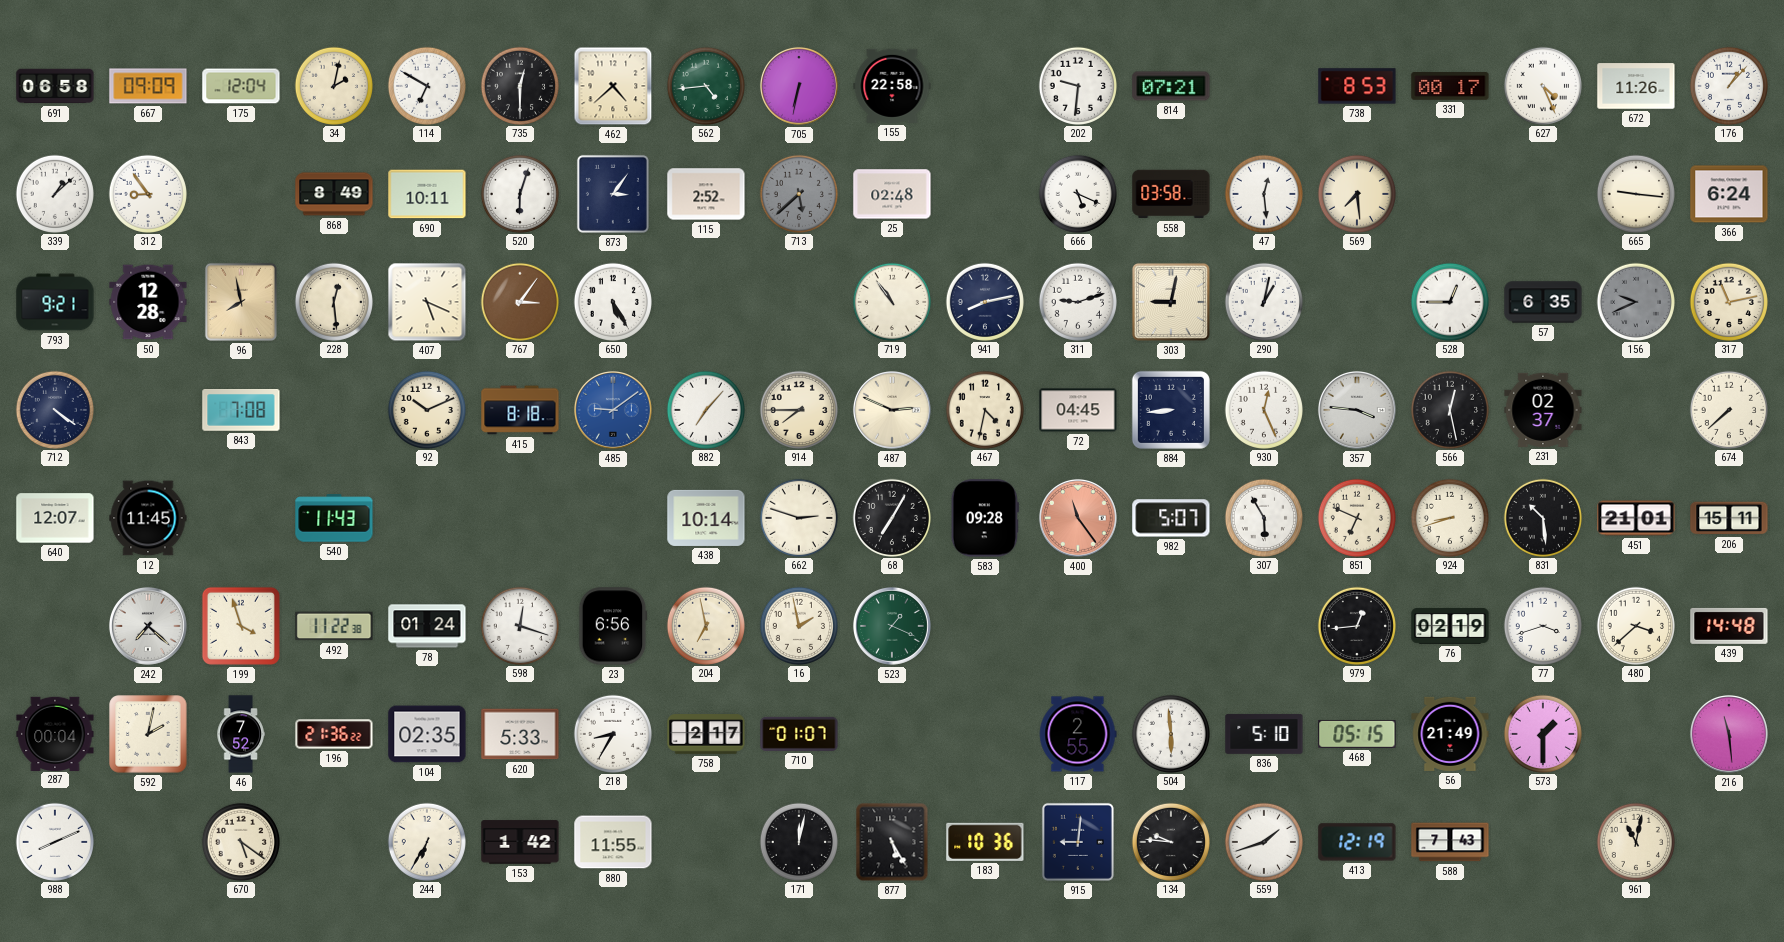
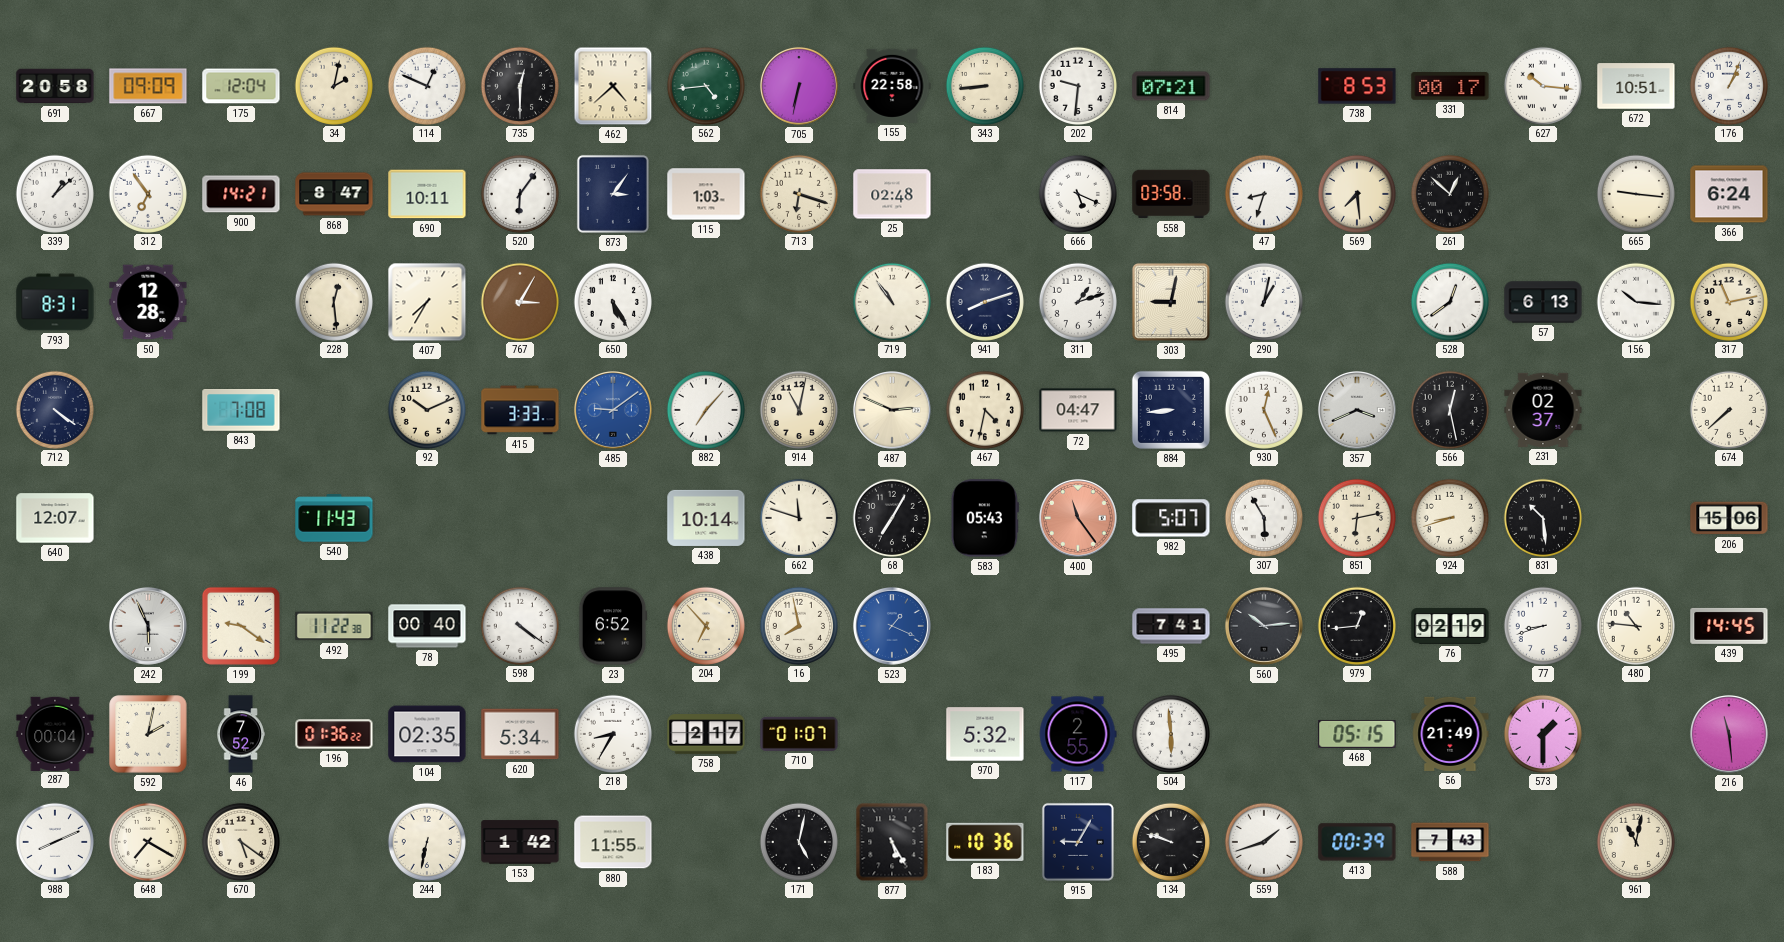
691: 06:58 -> 20:58
114: 6:50 -> 12:49
343: none -> 8:44
627: 4:26 -> 10:16
672: 11:26 -> 10:51
176: 1:07 -> 1:04
312: 8:54 -> 6:54
900: none -> 14:21
868: 8:49 -> 8:47
520: 6:03 -> 6:06
115: 2:52 -> 1:03
713: 5:38 -> 6:18
713 dial: grey -> cream
47: 12:29 -> 8:33
261: none -> 12:52
793: 9:21 -> 8:31
96: 7:58 -> none
407: 5:19 -> 7:35
767: 3:06 -> 3:05
941: 8:13 -> 8:12
311: 9:12 -> 1:12
528: 12:45 -> 12:39
57: 6:35 -> 6:13
156: 9:41 -> 10:16
156 dial: grey -> white
415: 8:18 -> 3:33
914: 7:45 -> 11:02
72: 04:45 -> 04:47
357: 3:46 -> 3:41
12: 11:45 -> none
662: 2:48 -> 11:48
583: 09:28 -> 05:43
851: 6:49 -> 6:13
451: 21:01 -> none
206: 15:11 -> 15:06
242: 7:22 -> 5:56
199: 3:57 -> 9:21
78: 01:24 -> 00:40
598: 12:18 -> 4:21
23: 6:56 -> 6:52
204: 6:58 -> 6:53
16: 1:58 -> 7:58
523 dial: green -> blue
495: none -> 7:41
560: none -> 10:14
77: 3:42 -> 8:42
480: 3:38 -> 10:46
439: 14:48 -> 14:45
196: 21:36 -> 01:36
620: 5:33 -> 5:34
970: none -> 5:32
836: 5:10 -> none
648: none -> 7:20
244: 6:35 -> 6:32
171: 12:02 -> 5:02
915: 9:01 -> 9:05
134: 9:46 -> 9:48
413: 12:19 -> 00:39
